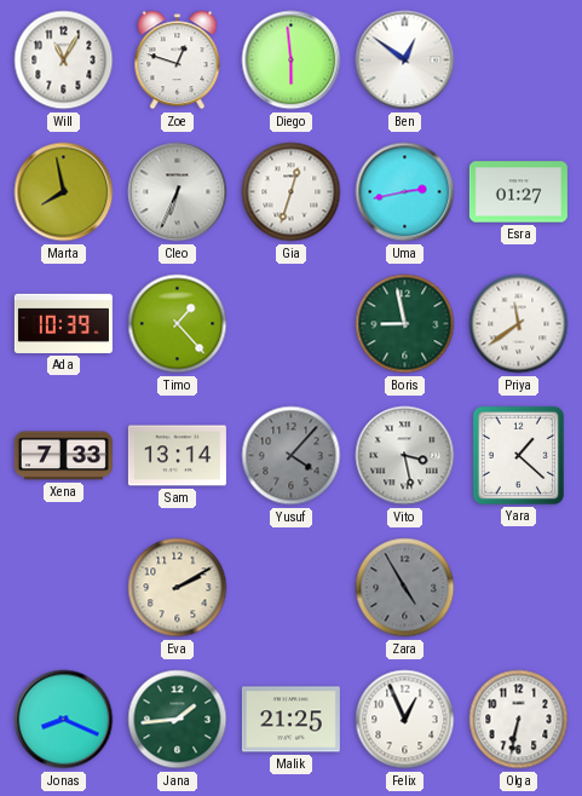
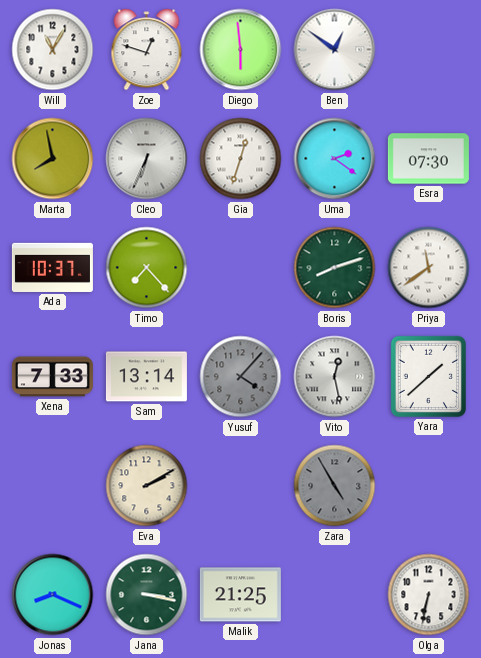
Uma: 2:43 -> 2:21
Esra: 01:27 -> 07:30
Ada: 10:39 -> 10:37
Timo: 1:23 -> 7:23
Boris: 8:58 -> 8:12
Vito: 3:28 -> 12:28
Yara: 1:22 -> 1:38
Jana: 1:44 -> 3:17
Felix: 12:56 -> none
